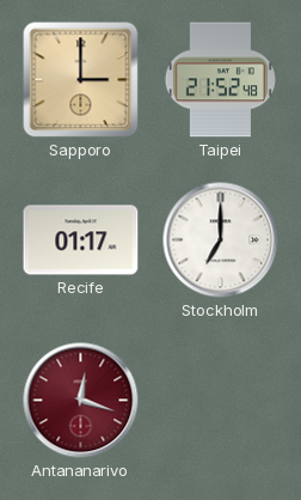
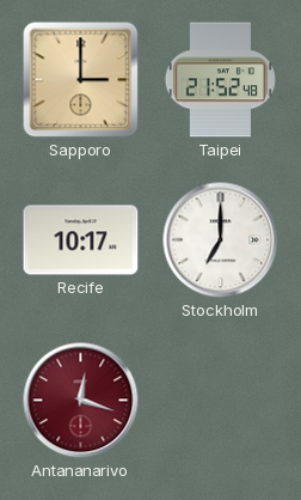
Recife: 01:17 -> 10:17
